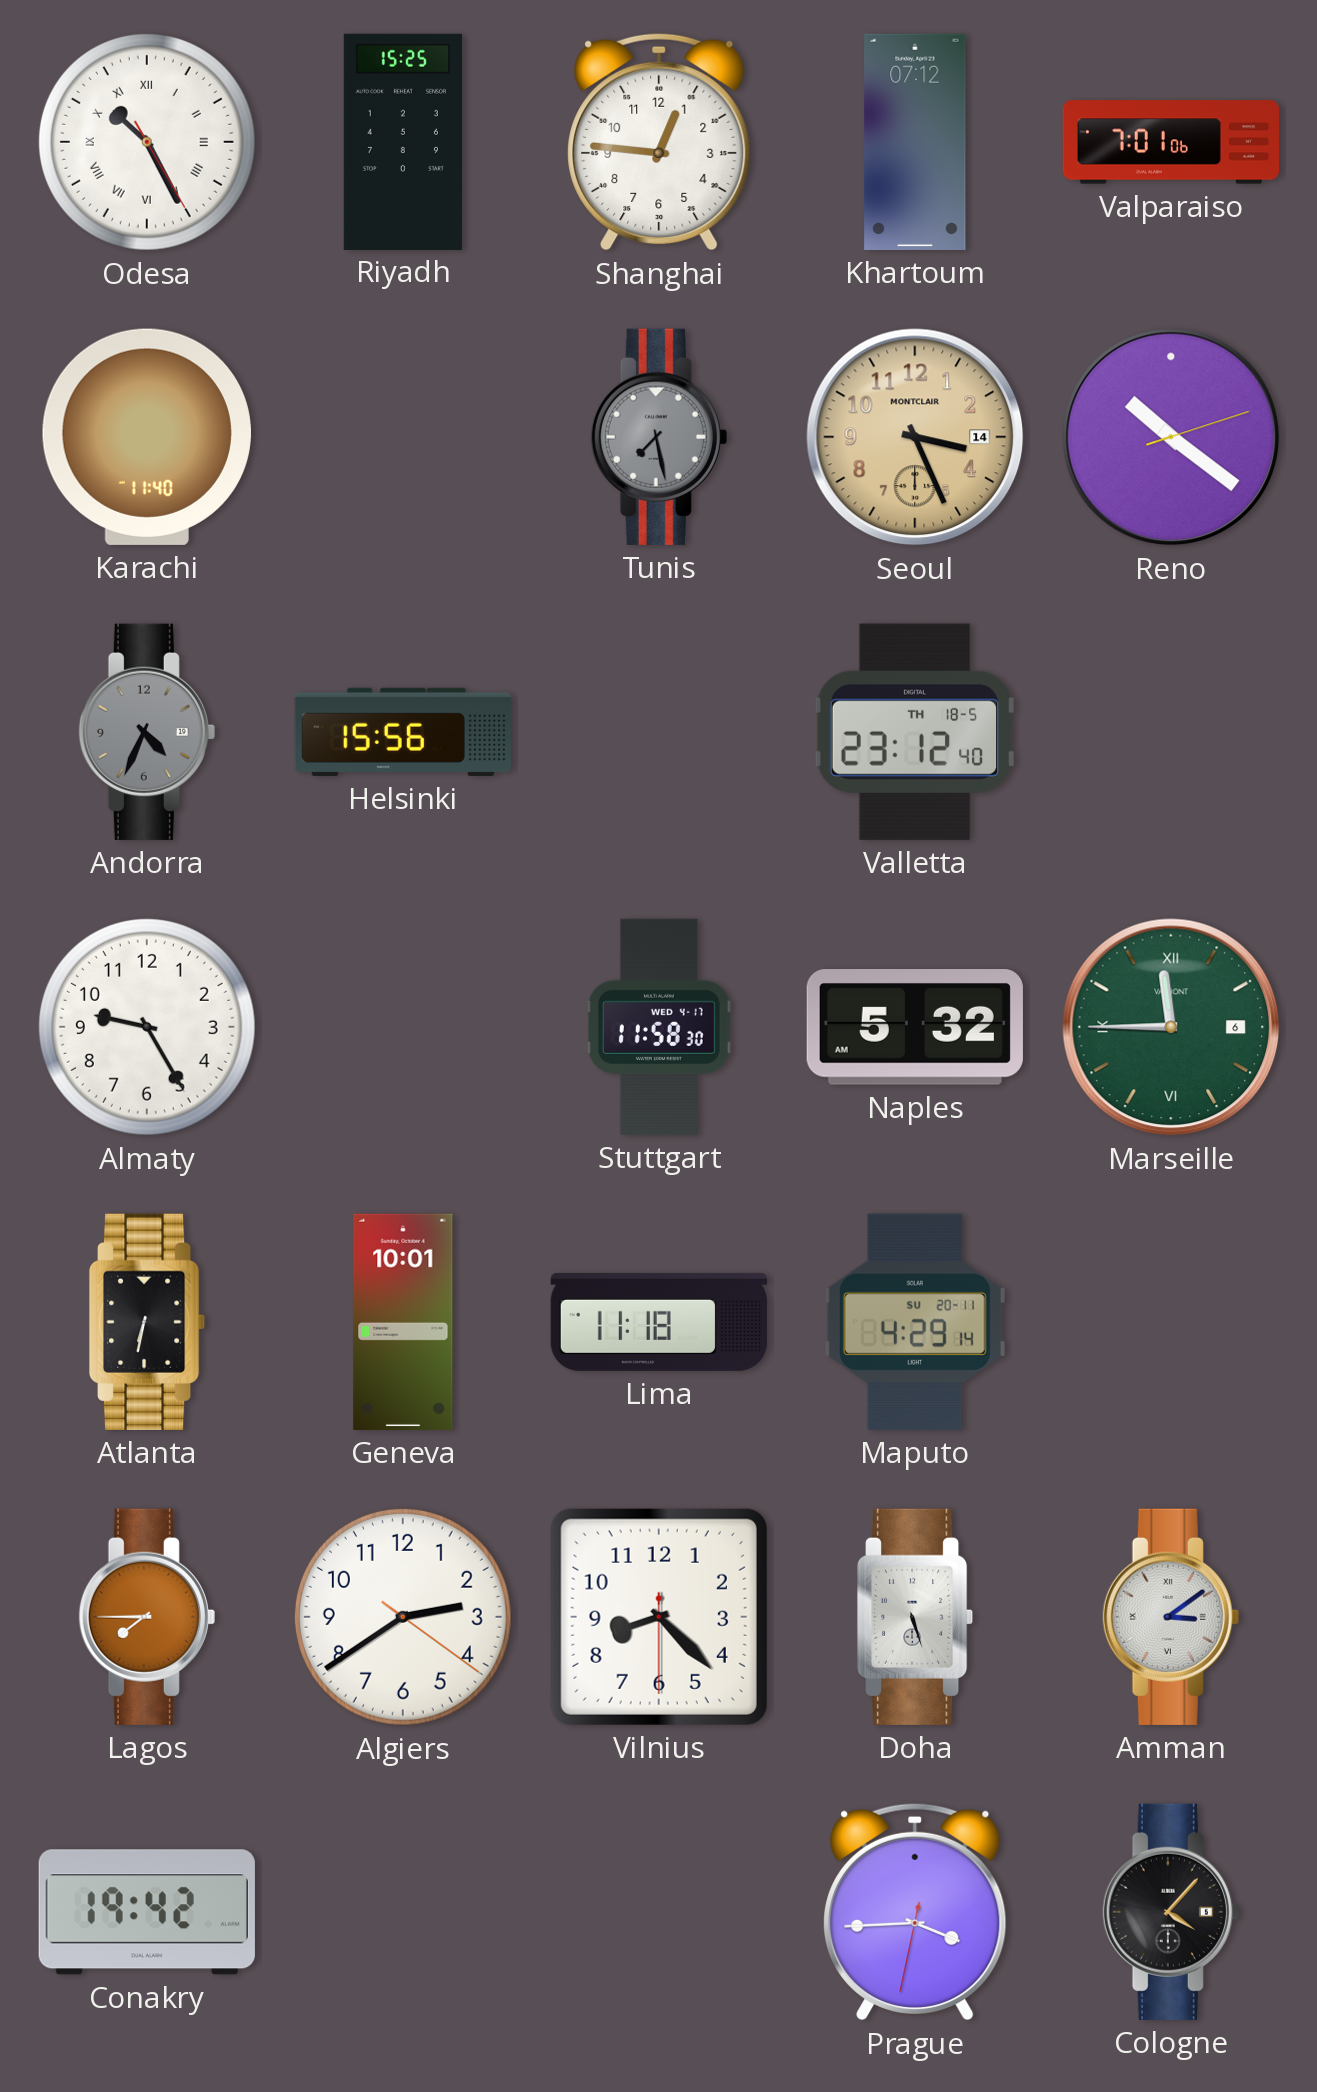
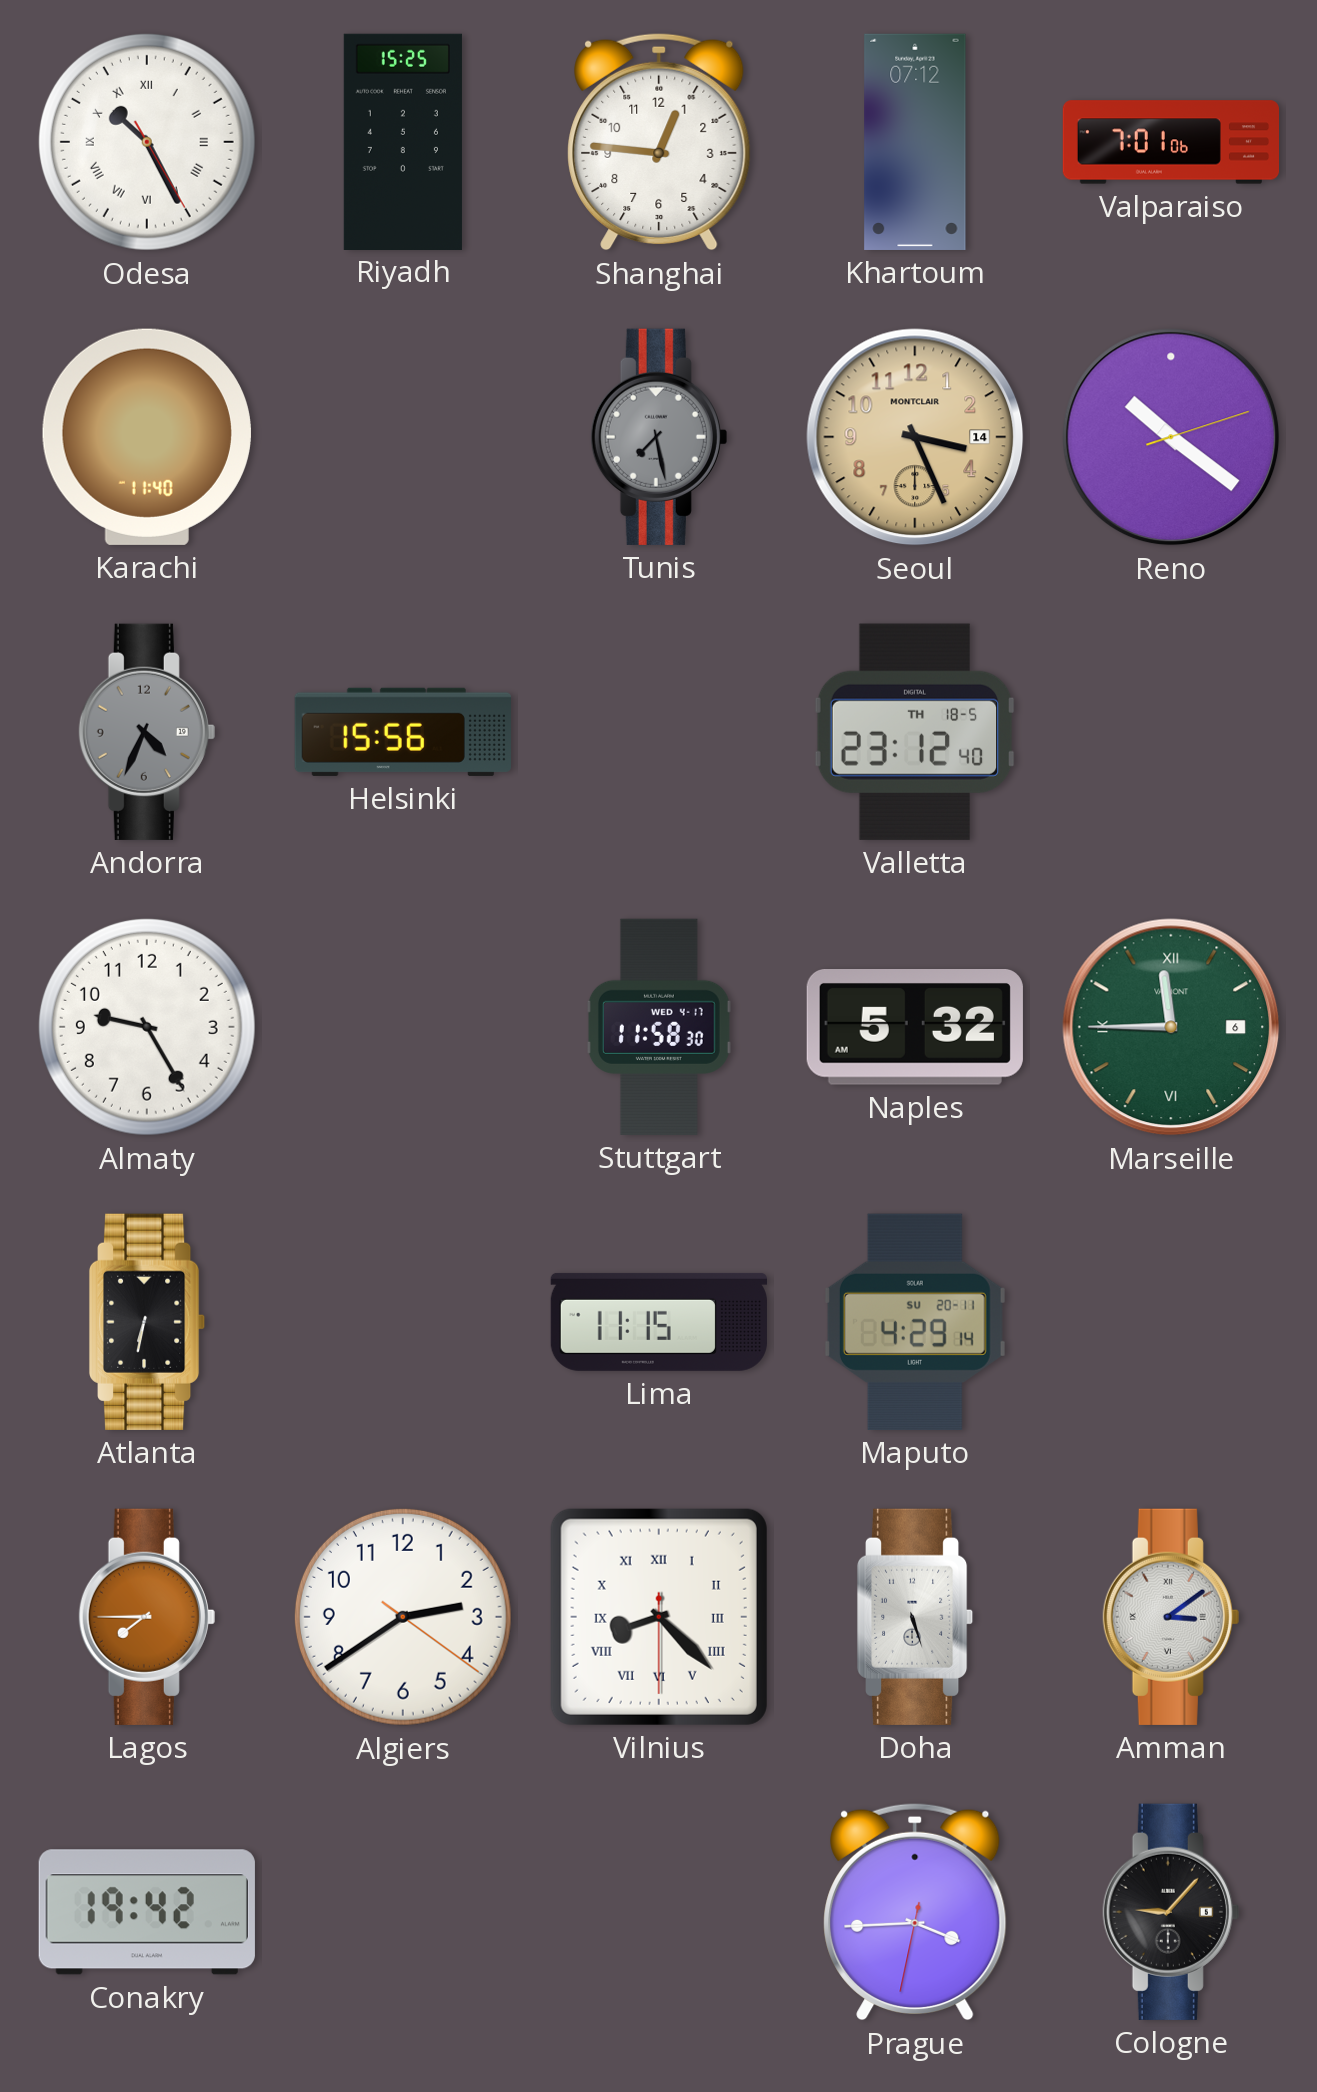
Geneva: 10:01 -> none
Lima: 11:18 -> 11:15
Vilnius numerals: Arabic -> Roman
Cologne: 4:07 -> 9:07
